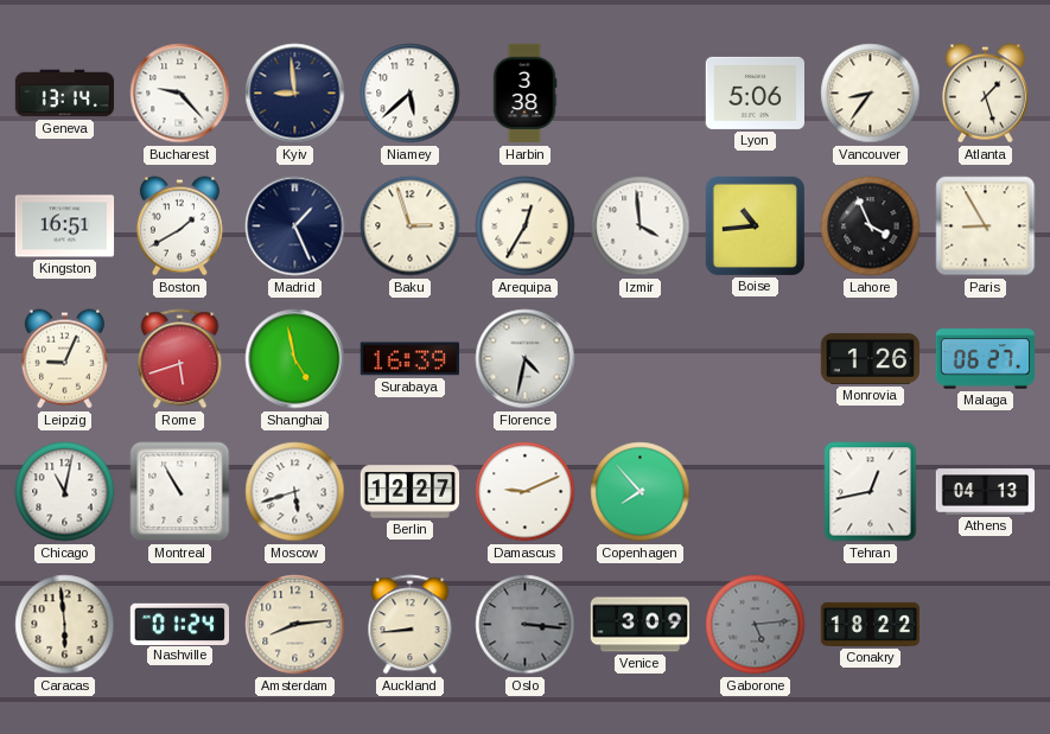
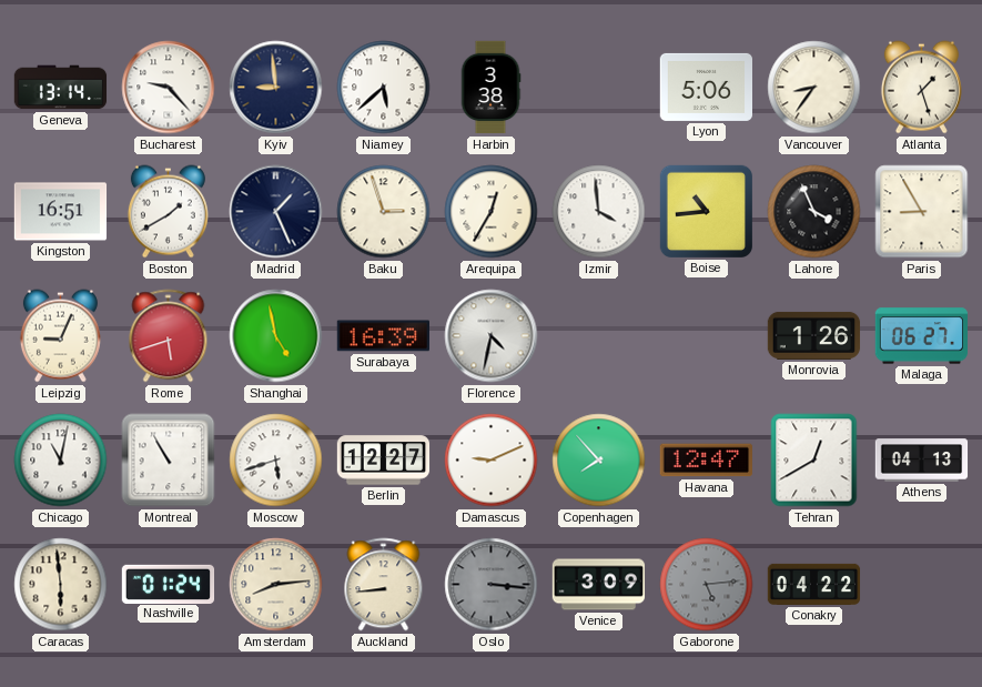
Havana: none -> 12:47
Tehran: 12:43 -> 12:40
Conakry: 18:22 -> 04:22
